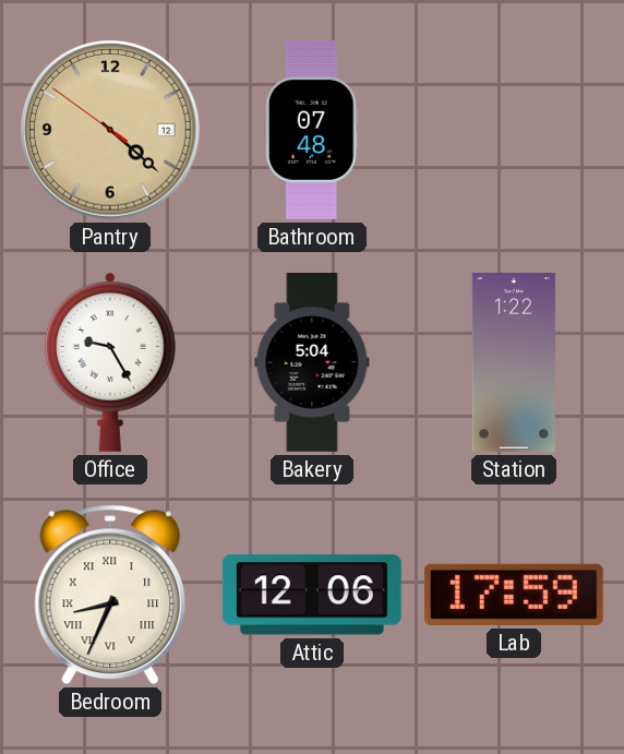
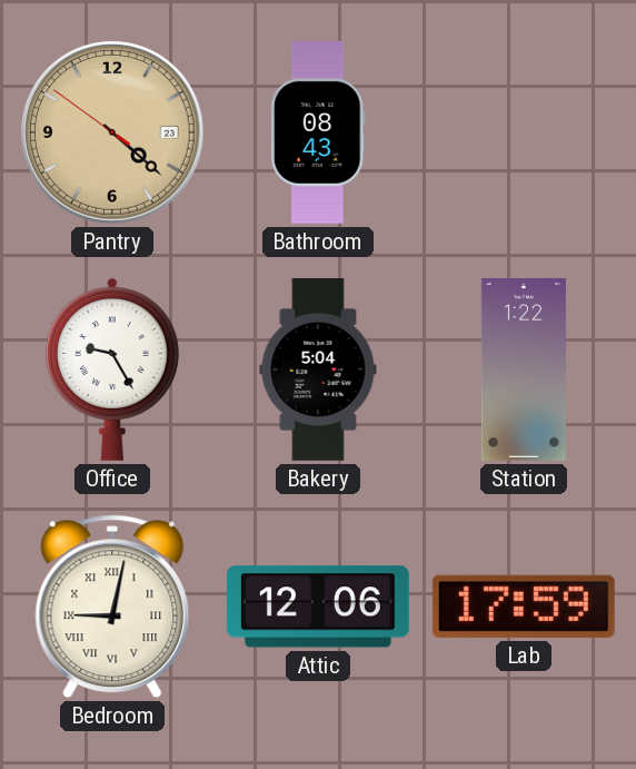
Pantry date: 12 -> 23
Bathroom: 07:48 -> 08:43
Bedroom: 8:34 -> 9:02
